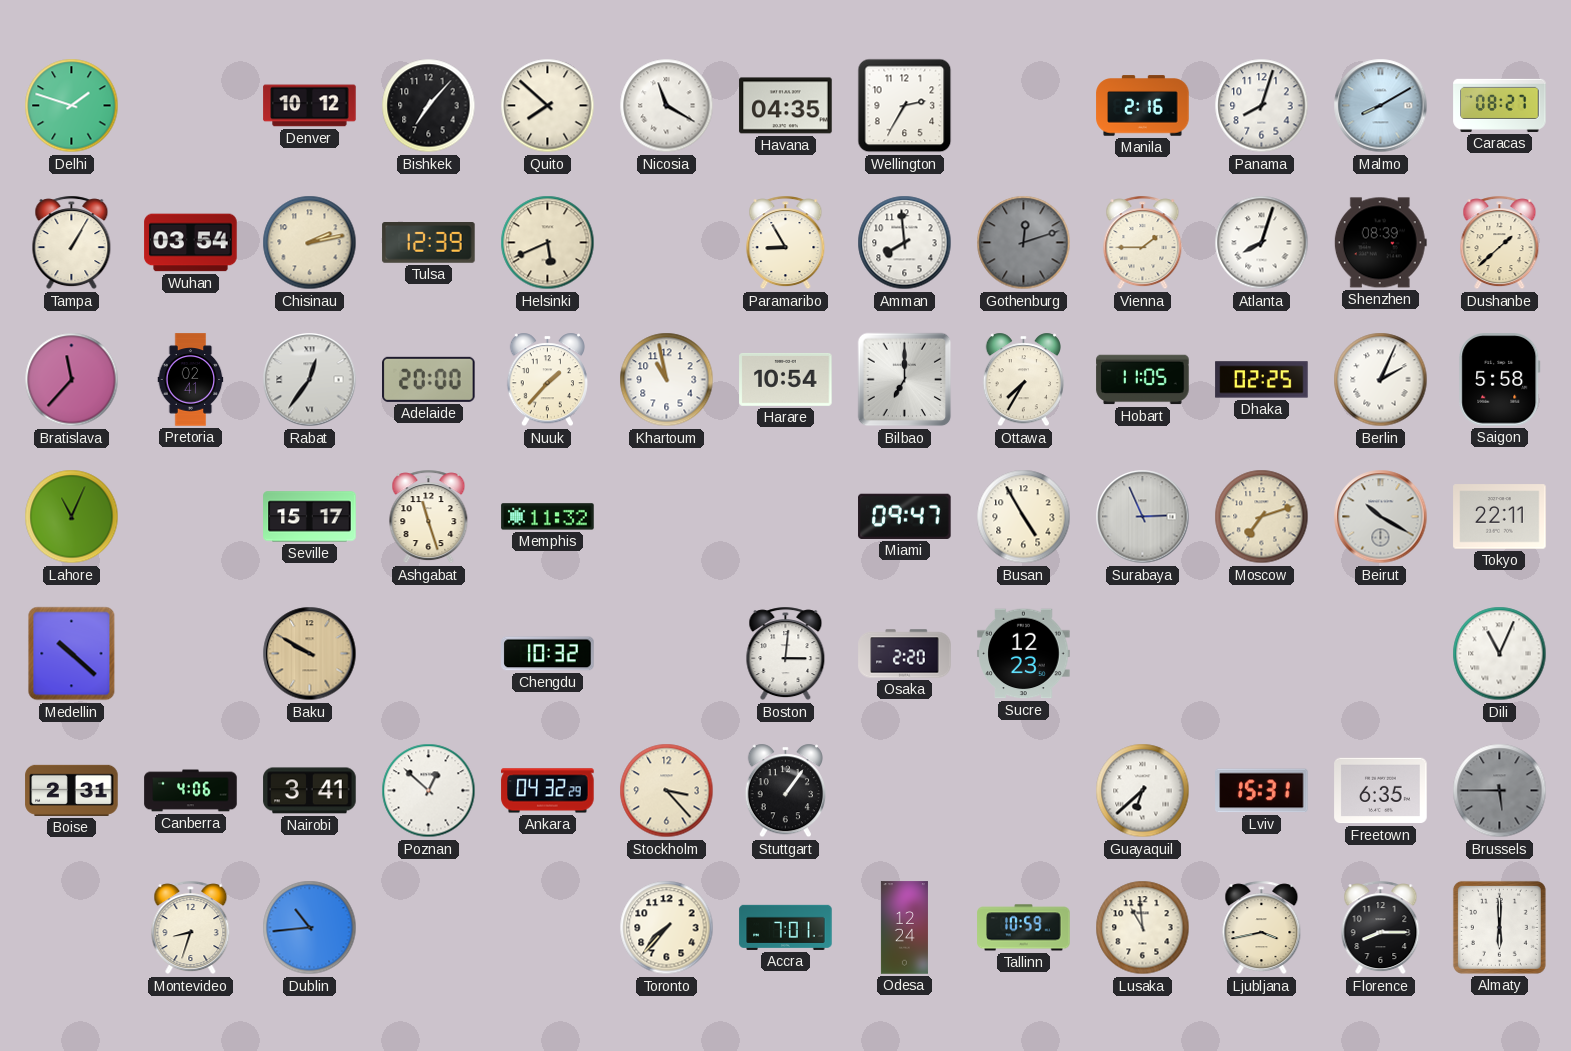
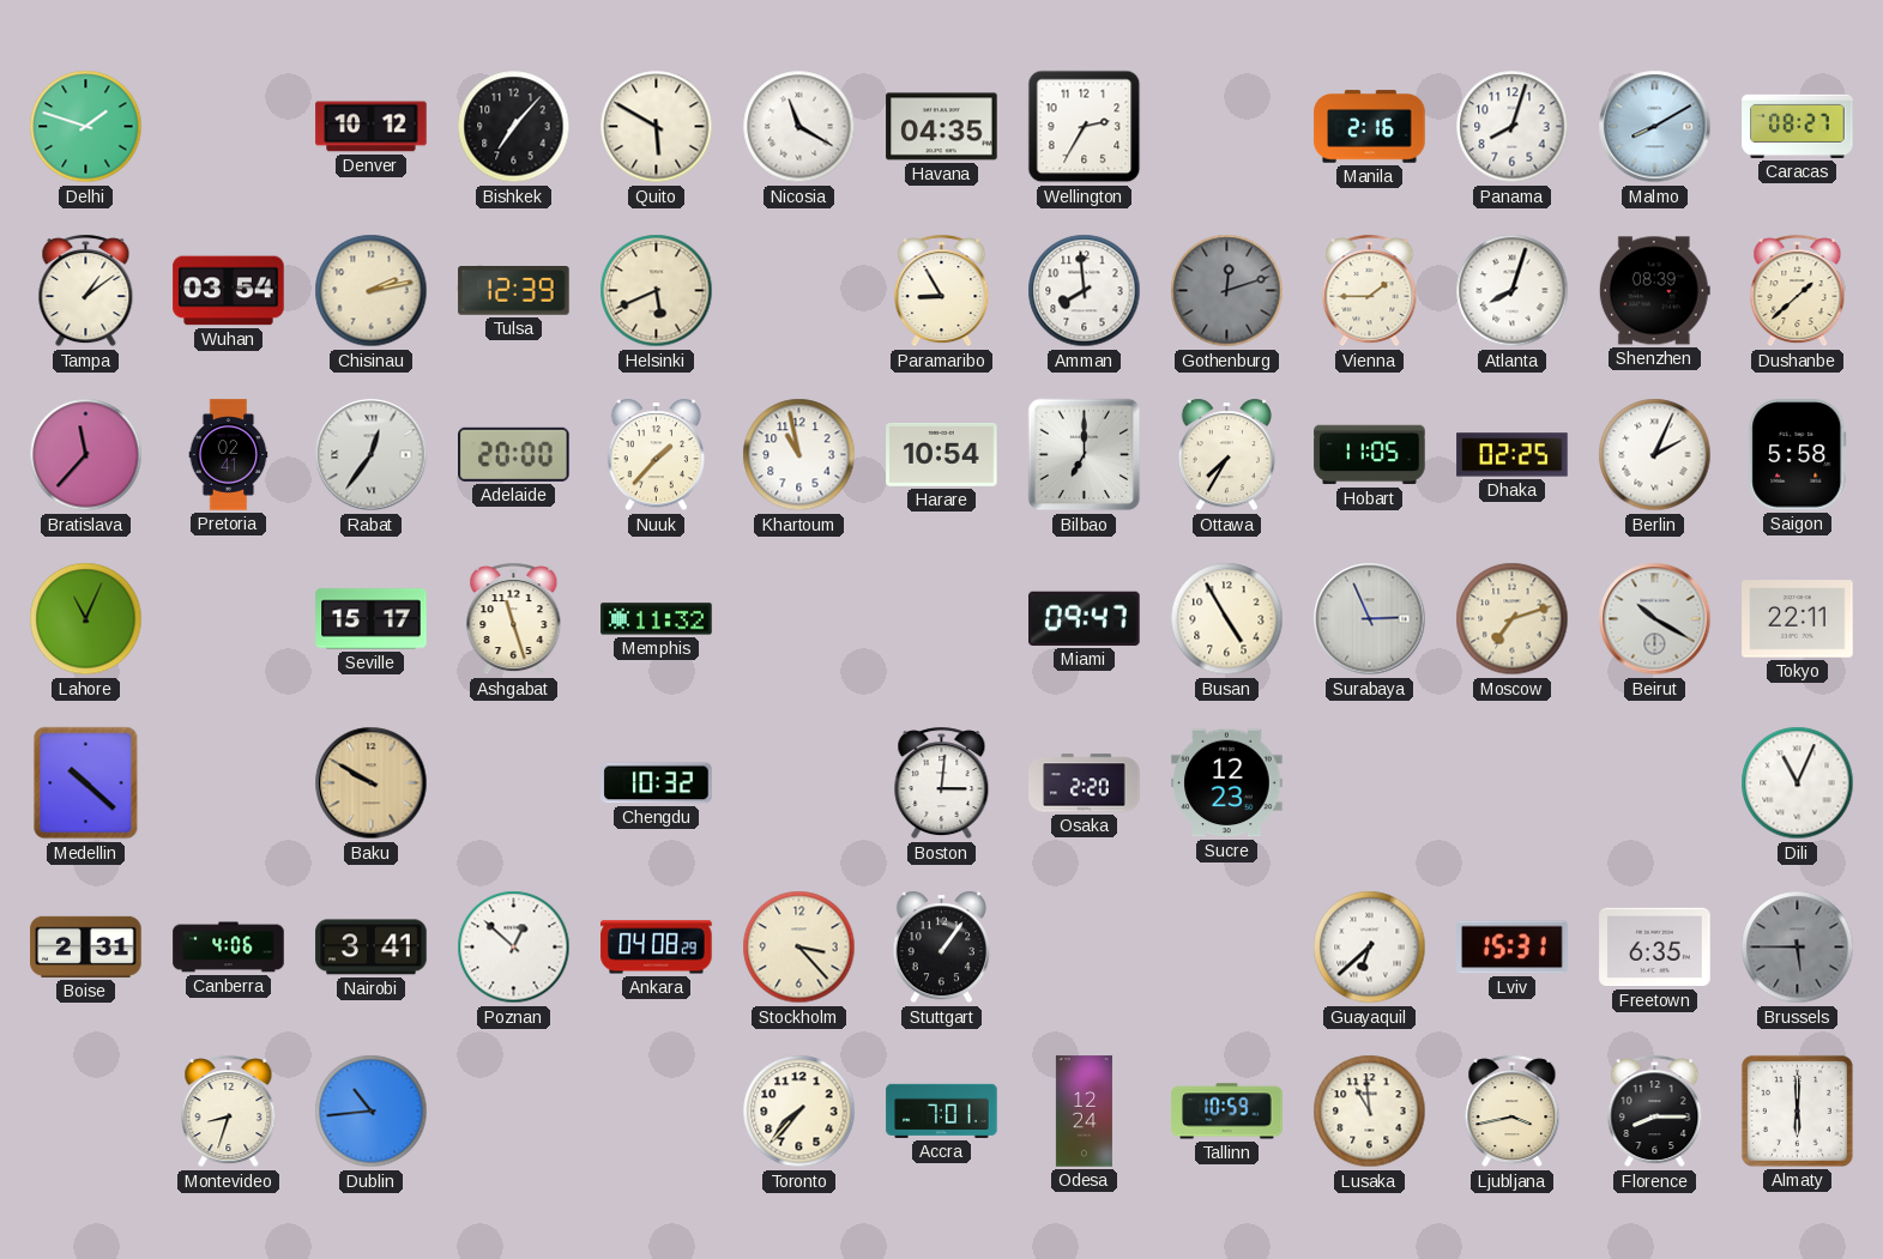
Quito: 7:52 -> 5:50
Tampa: 1:05 -> 1:09
Ankara: 04:32 -> 04:08
